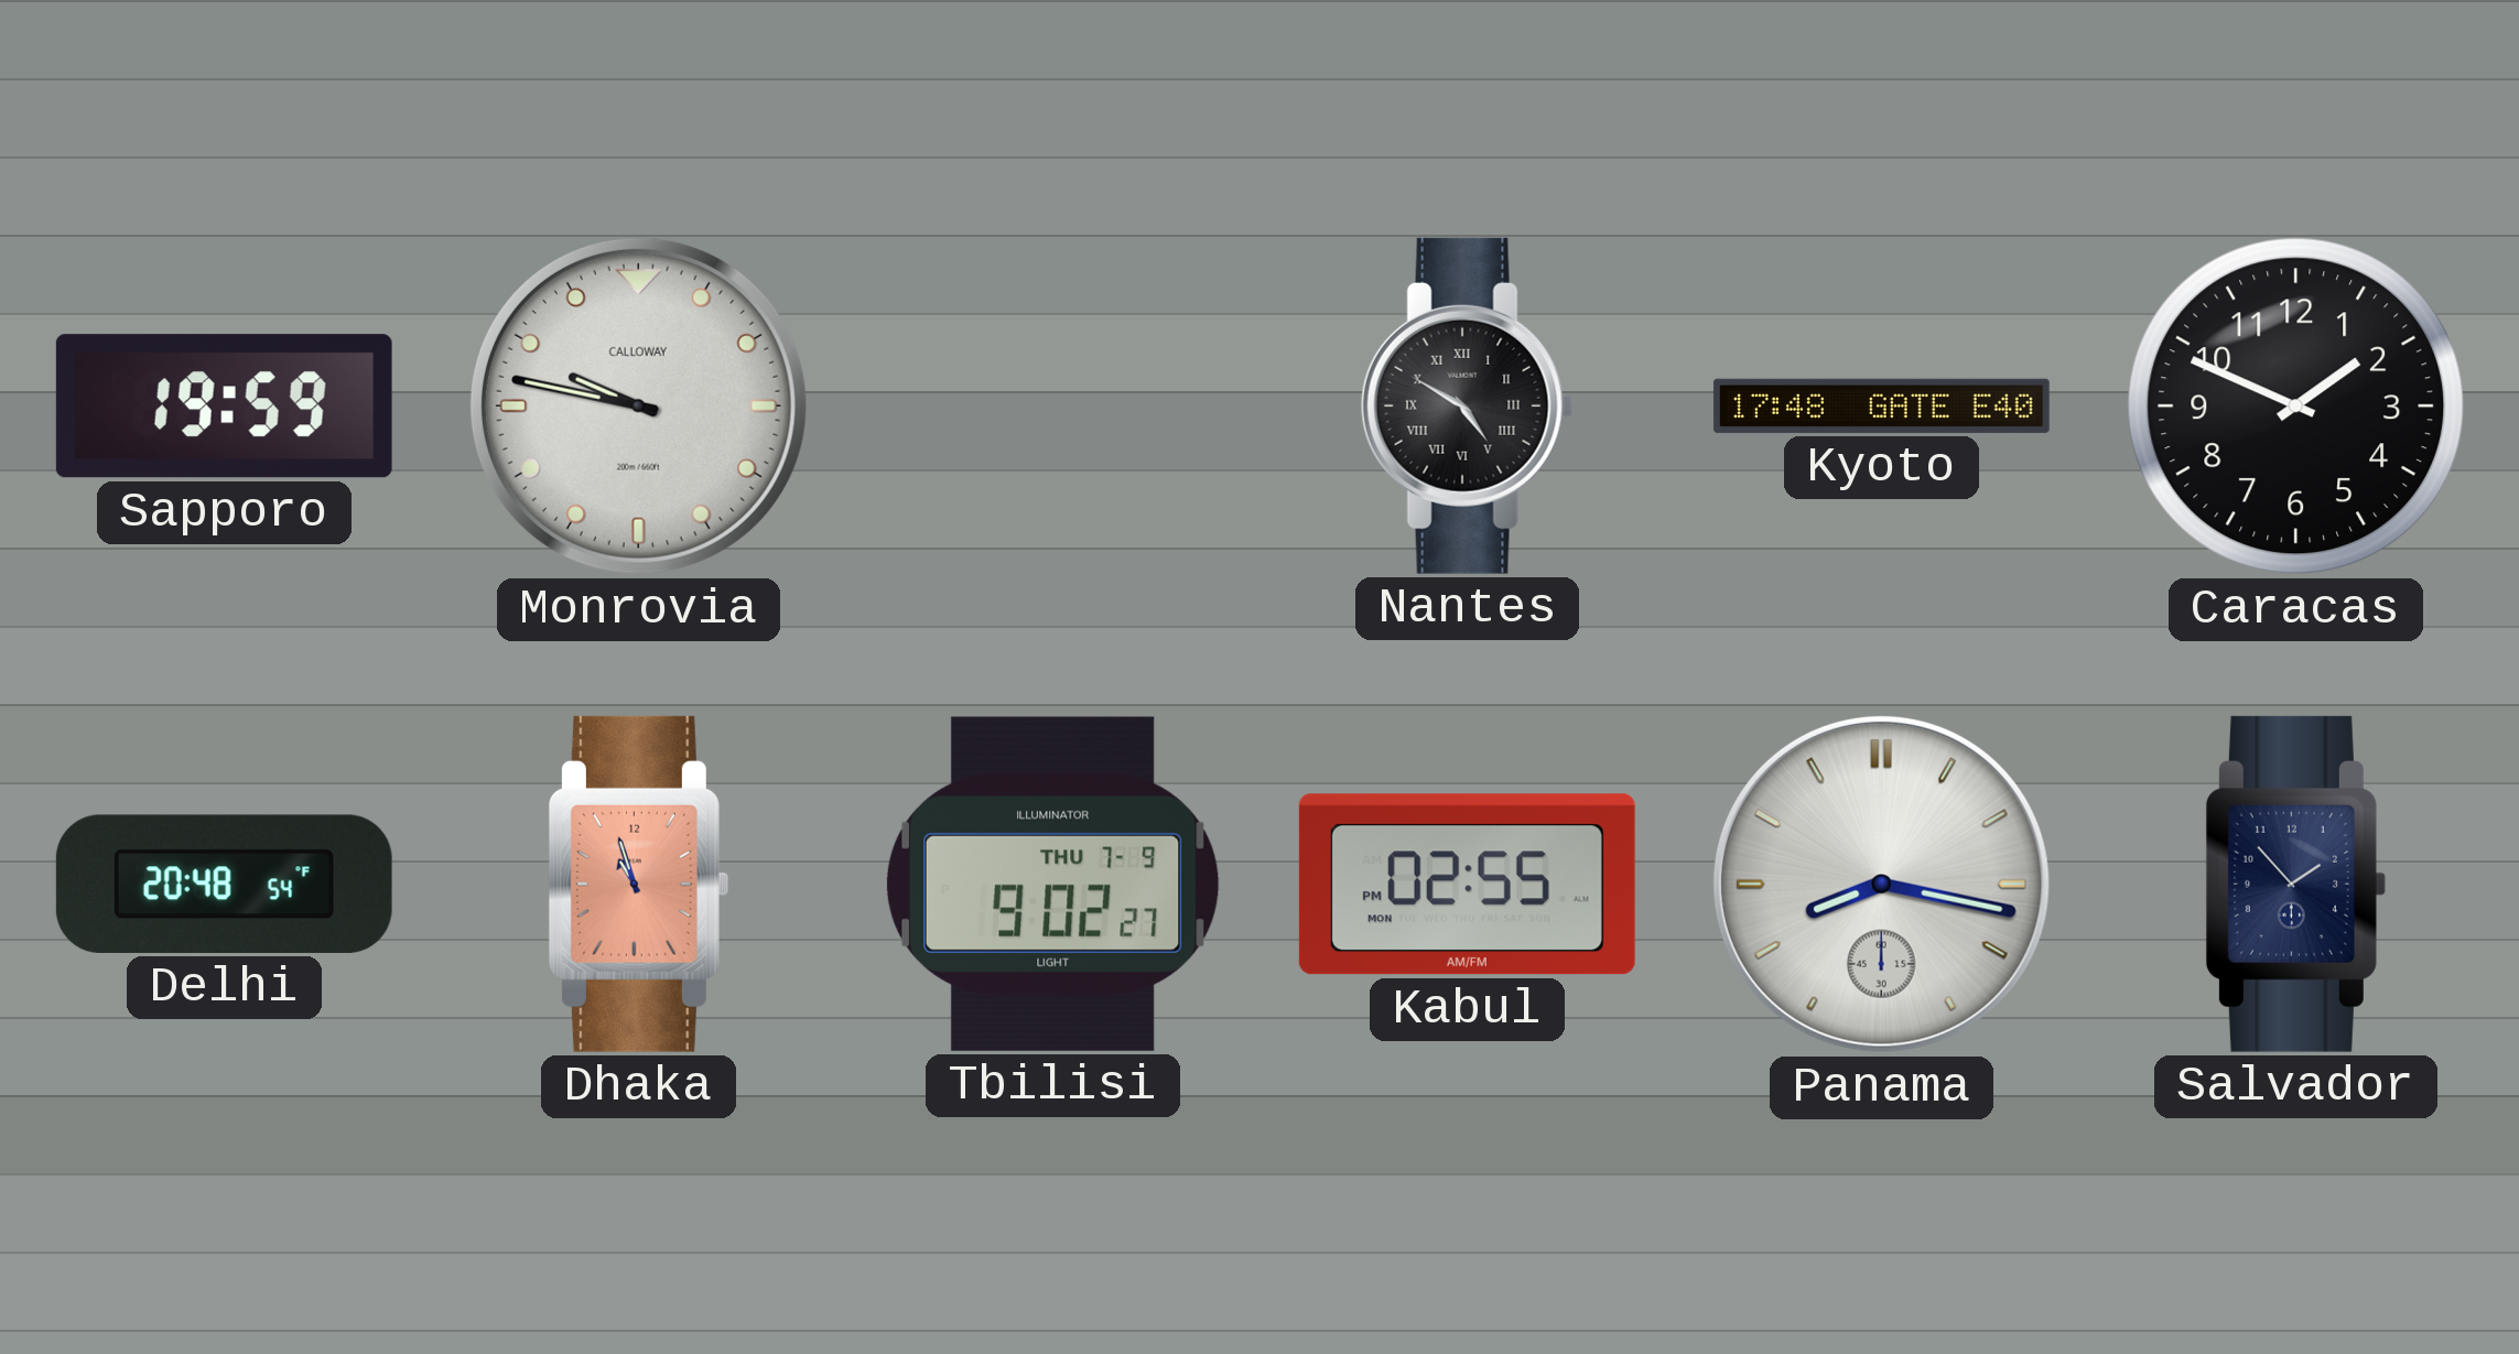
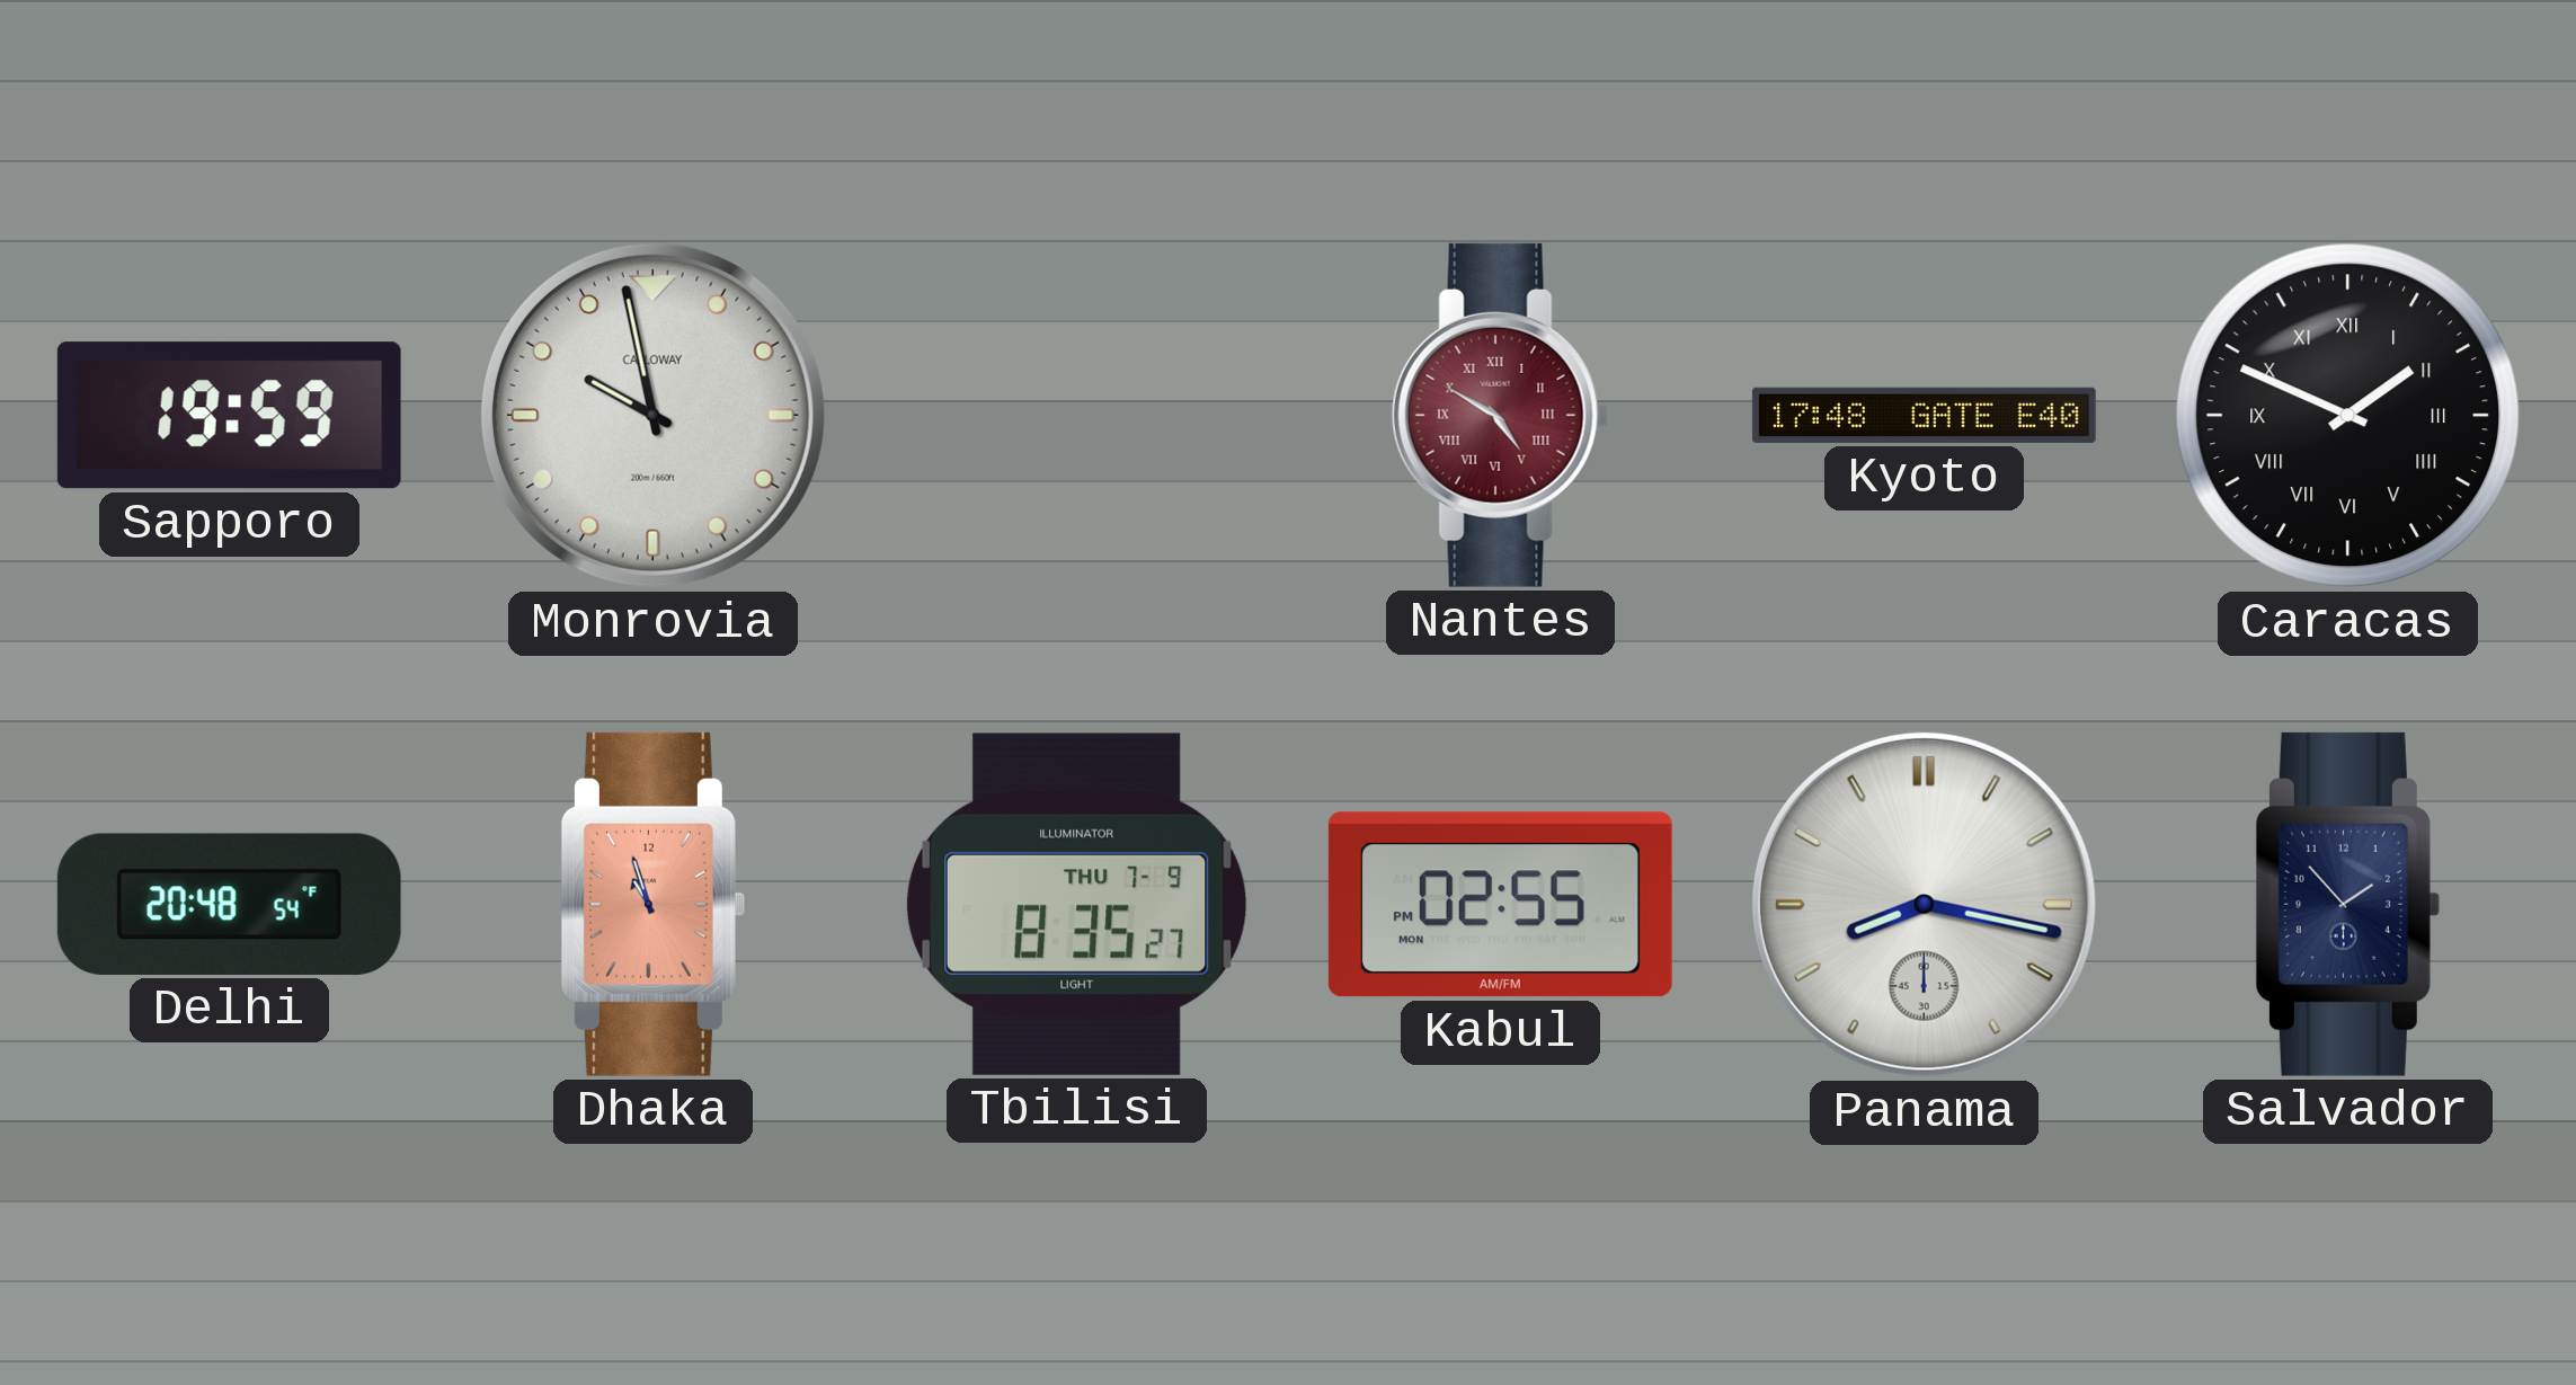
Monrovia: 9:47 -> 9:58
Nantes dial: black -> burgundy
Caracas numerals: Arabic -> Roman
Tbilisi: 9:02 -> 8:35
